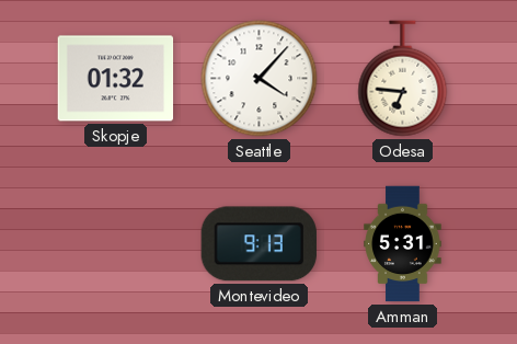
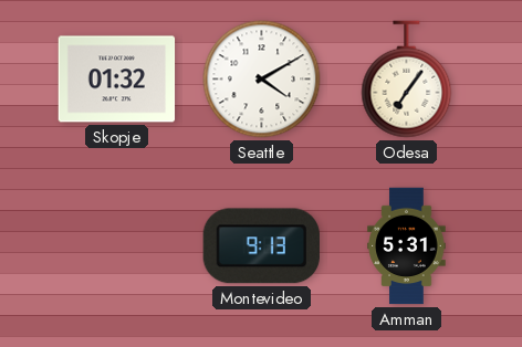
Seattle: 4:07 -> 4:10
Odesa: 6:46 -> 7:06
